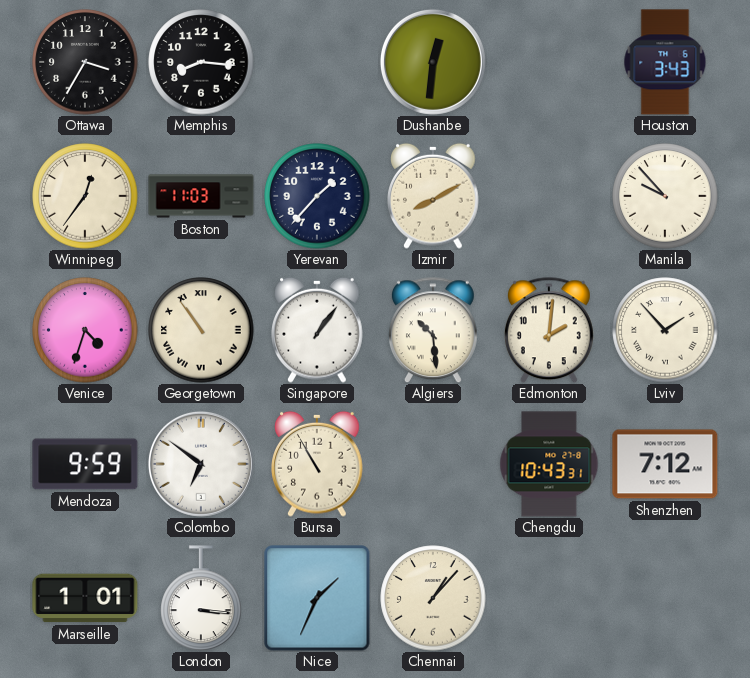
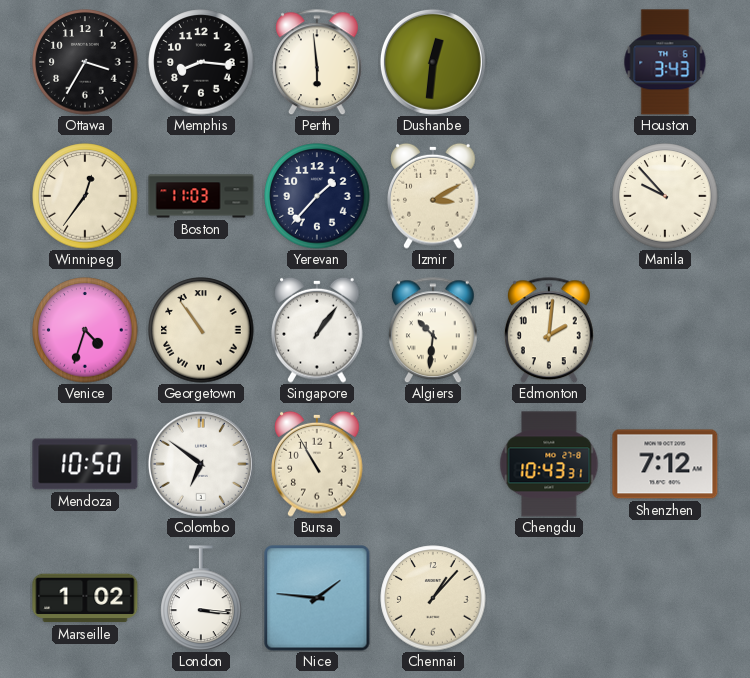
Perth: none -> 5:59
Izmir: 8:10 -> 3:10
Algiers: 10:29 -> 10:31
Lviv: 1:53 -> none
Mendoza: 9:59 -> 10:50
Marseille: 1:01 -> 1:02
Nice: 1:34 -> 1:46
